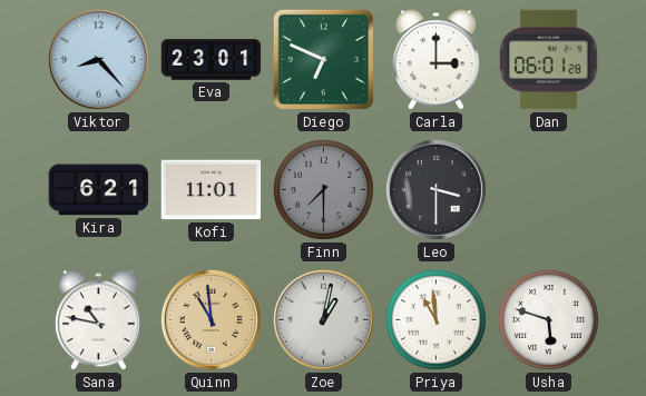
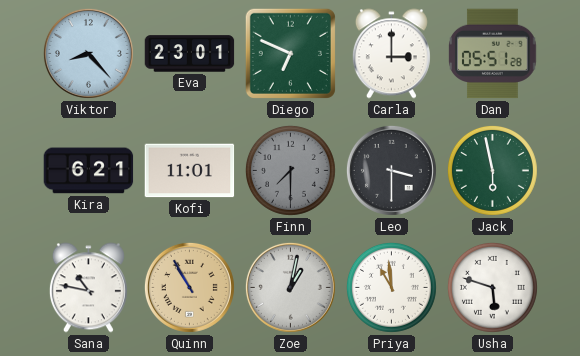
Dan: 06:01 -> 05:51
Jack: none -> 5:58
Quinn: 10:59 -> 10:55
